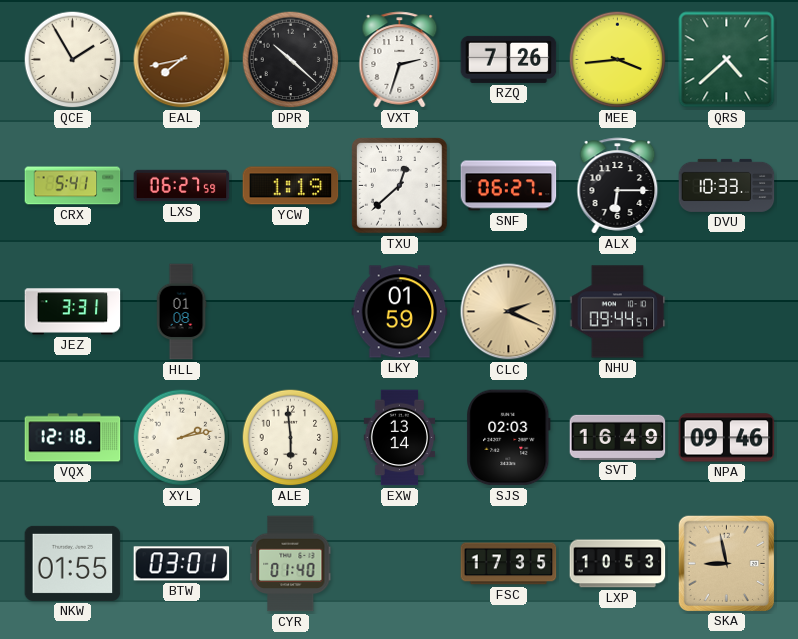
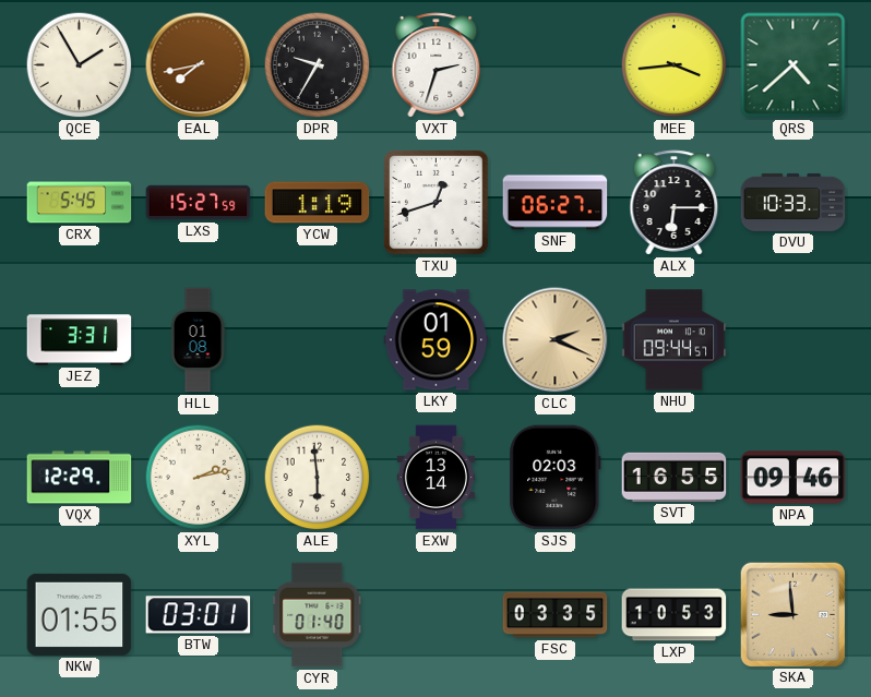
DPR: 10:22 -> 9:35
RZQ: 7:26 -> none
CRX: 5:41 -> 5:45
LXS: 06:27 -> 15:27
TXU: 12:38 -> 12:42
VQX: 12:18 -> 12:29
SVT: 16:49 -> 16:55
FSC: 17:35 -> 03:35
SKA: 8:58 -> 8:59
